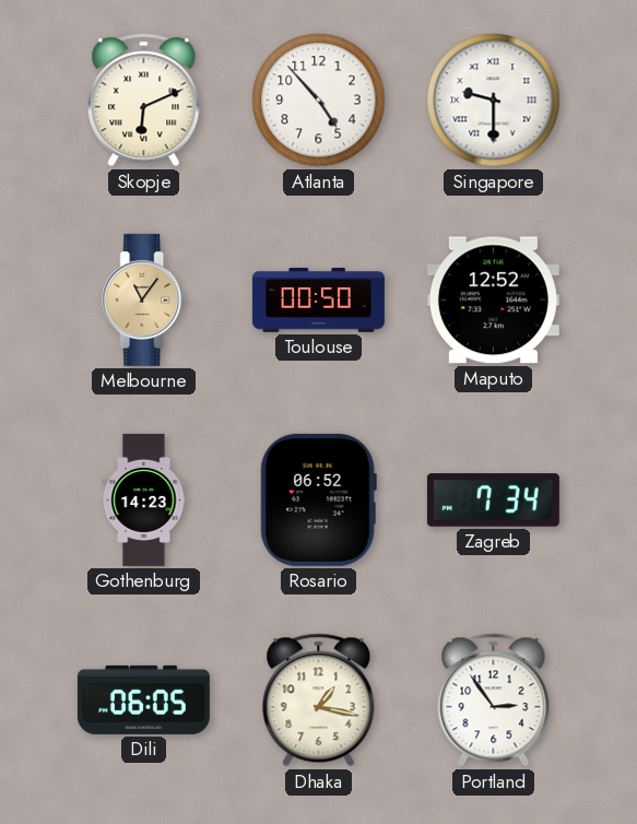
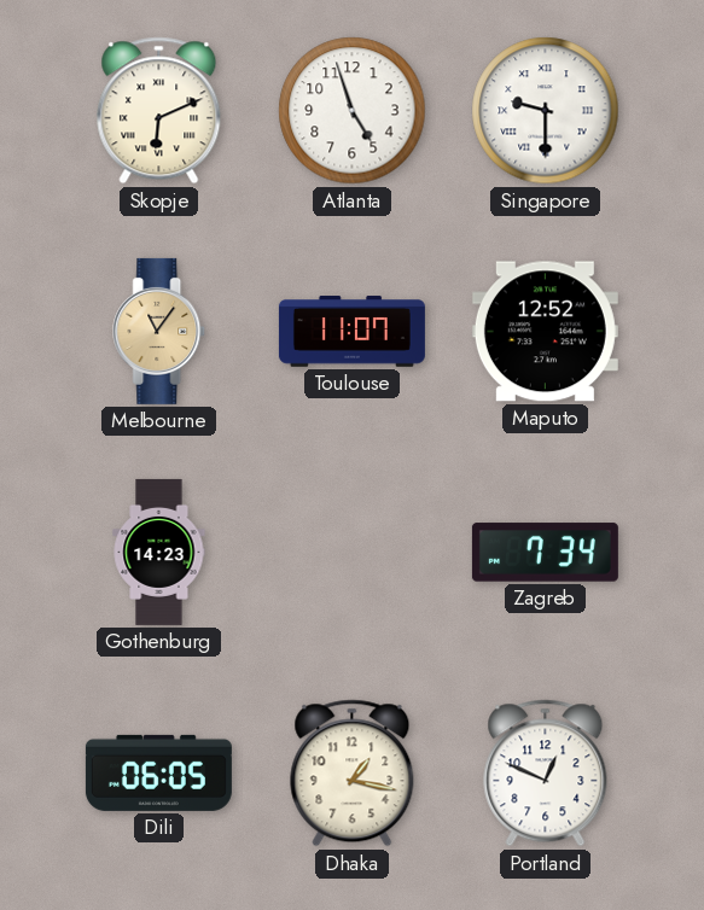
Atlanta: 4:53 -> 4:57
Toulouse: 00:50 -> 11:07
Rosario: 06:52 -> none
Portland: 2:54 -> 12:49
